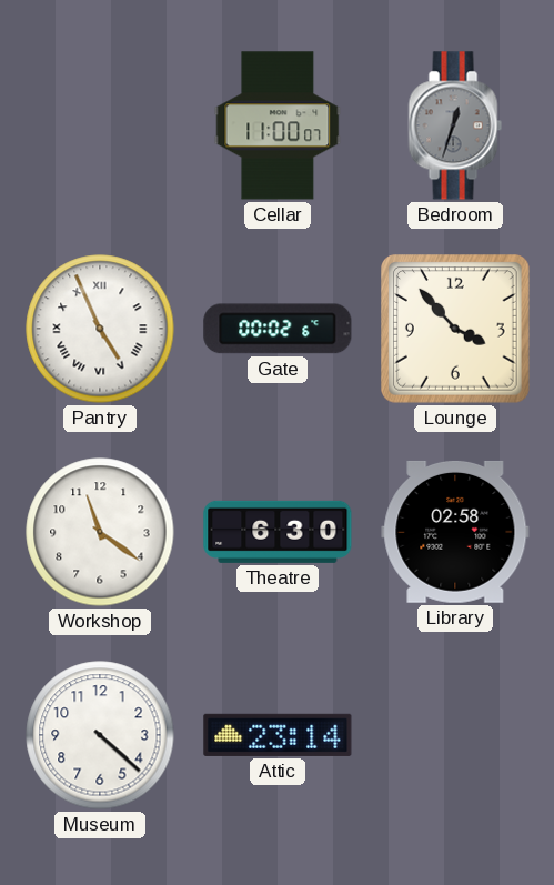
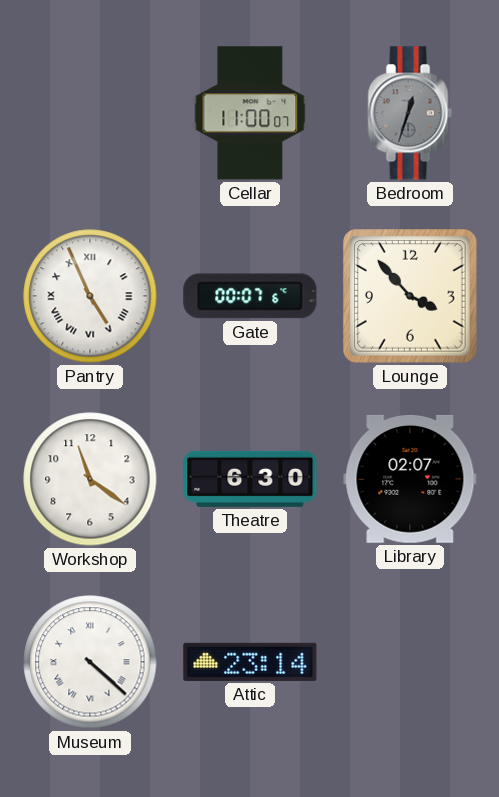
Gate: 00:02 -> 00:07
Library: 02:58 -> 02:07
Museum numerals: Arabic -> Roman
